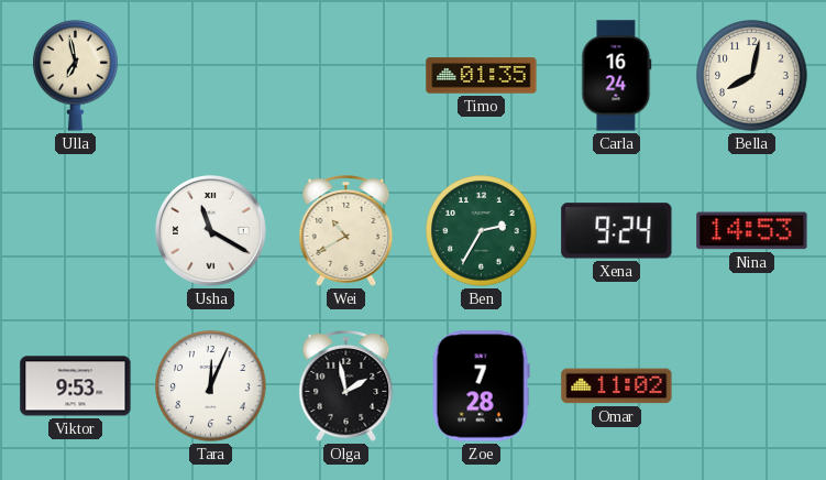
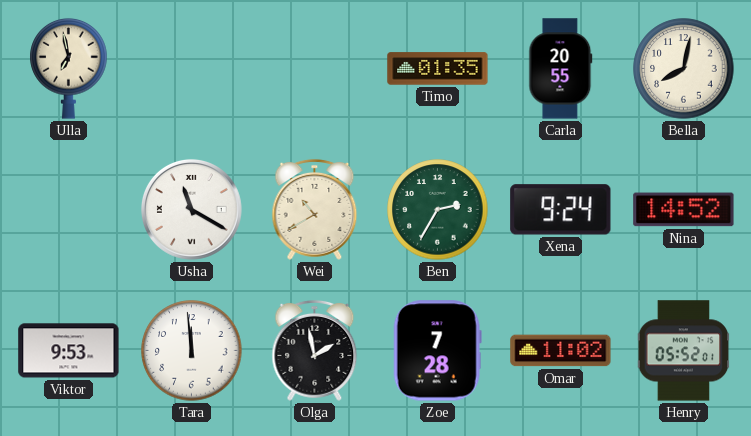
Carla: 16:24 -> 20:55
Nina: 14:53 -> 14:52
Tara: 12:04 -> 11:59
Henry: none -> 05:52
